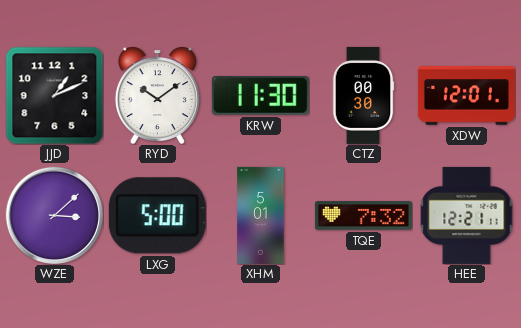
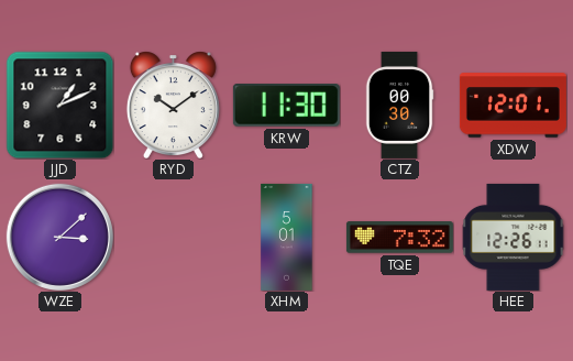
LXG: 5:00 -> none
HEE: 12:21 -> 12:26
